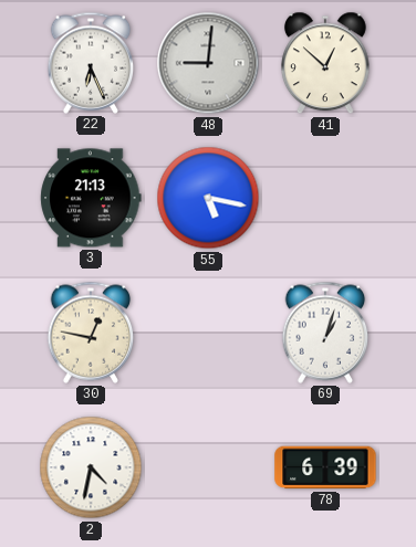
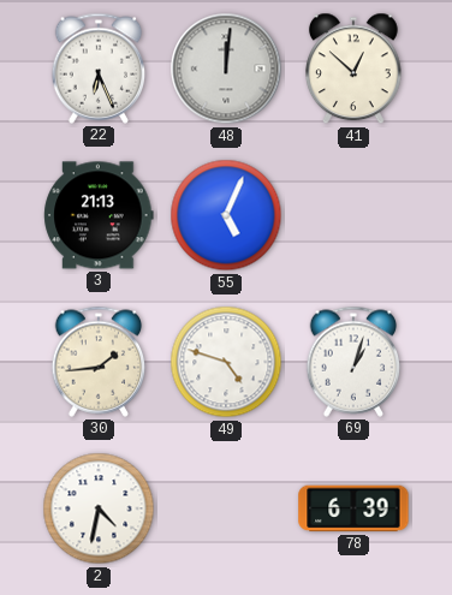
48: 9:01 -> 12:01
55: 5:17 -> 5:04
30: 12:47 -> 1:44
49: none -> 4:48
